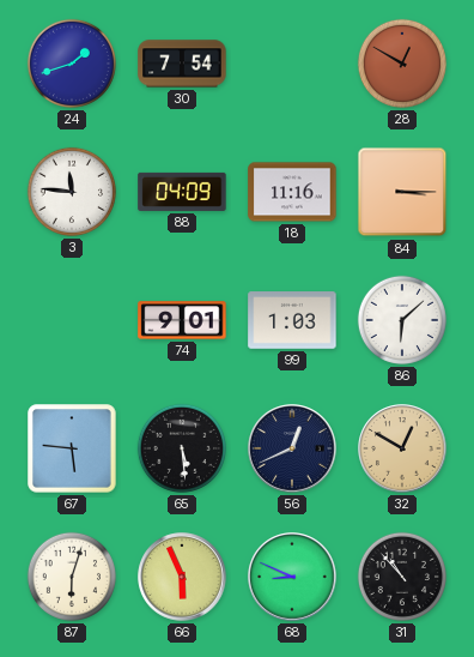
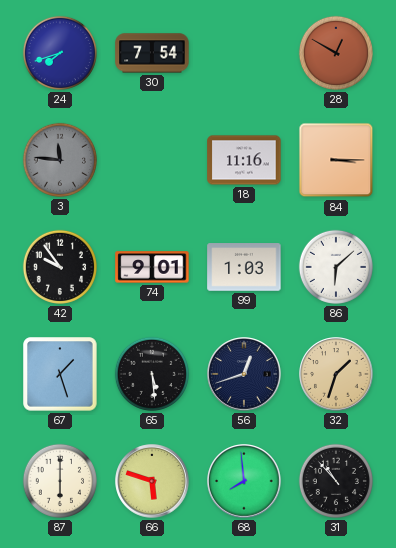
24: 1:42 -> 7:42
3 dial: white -> grey
88: 04:09 -> none
42: none -> 9:54
67: 5:46 -> 1:27
56: 12:41 -> 12:42
32: 12:50 -> 1:33
87: 6:03 -> 6:00
66: 5:56 -> 5:48
68: 8:49 -> 7:59
